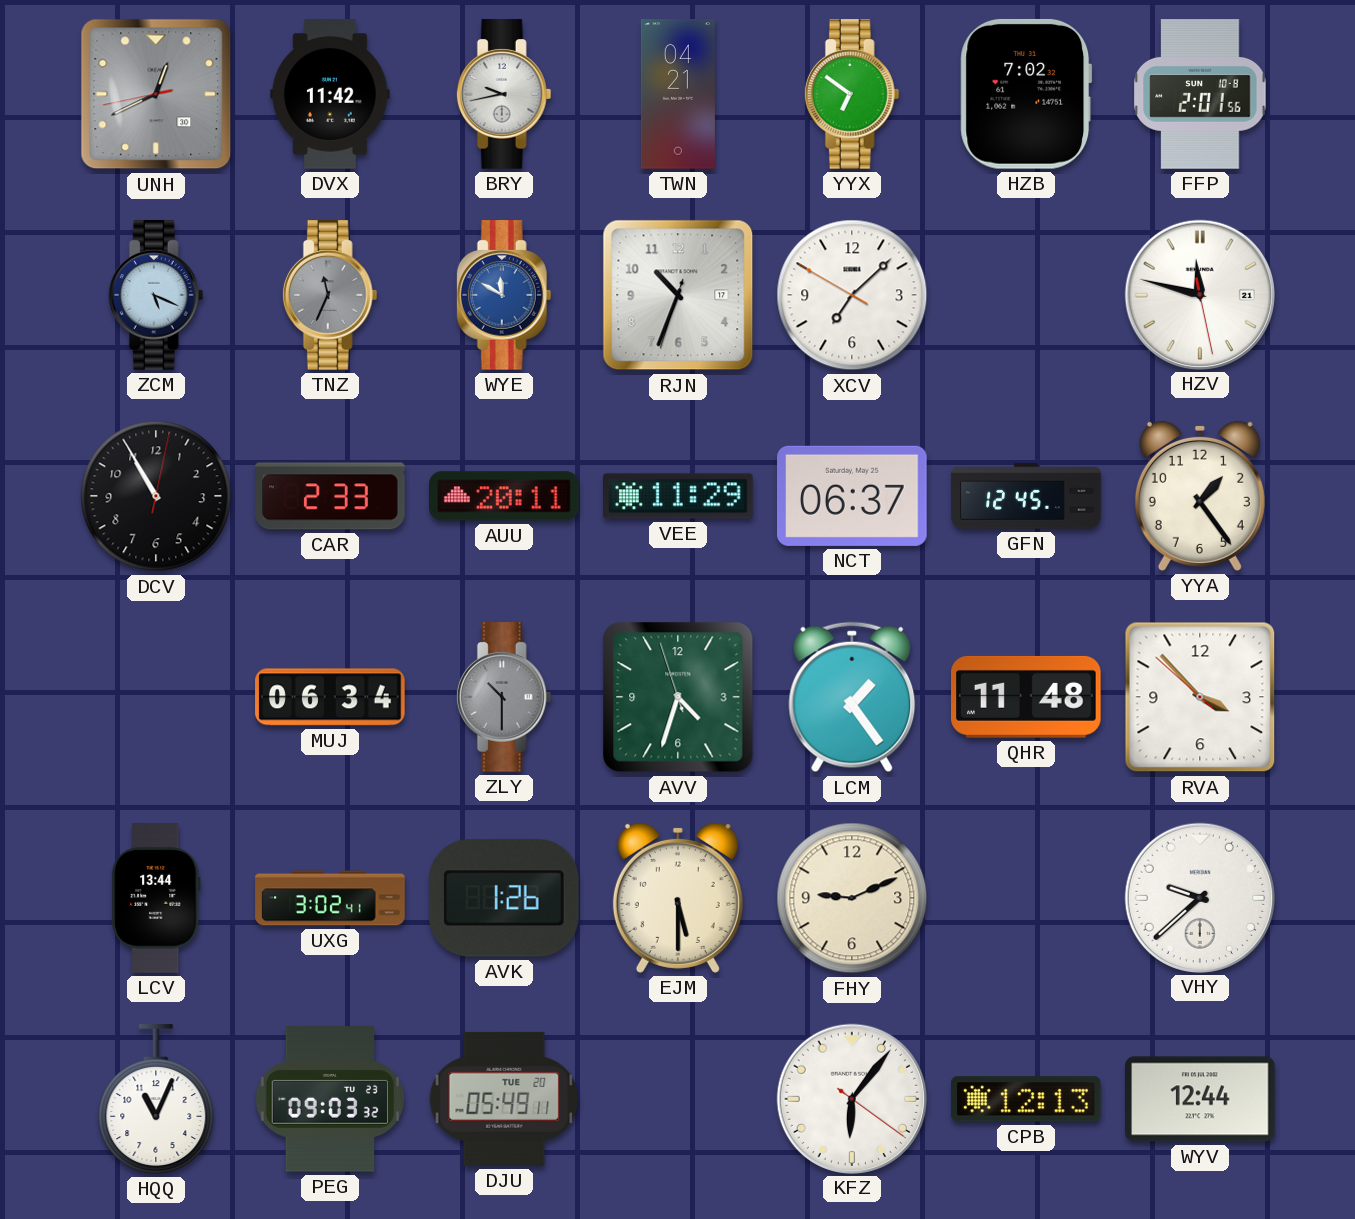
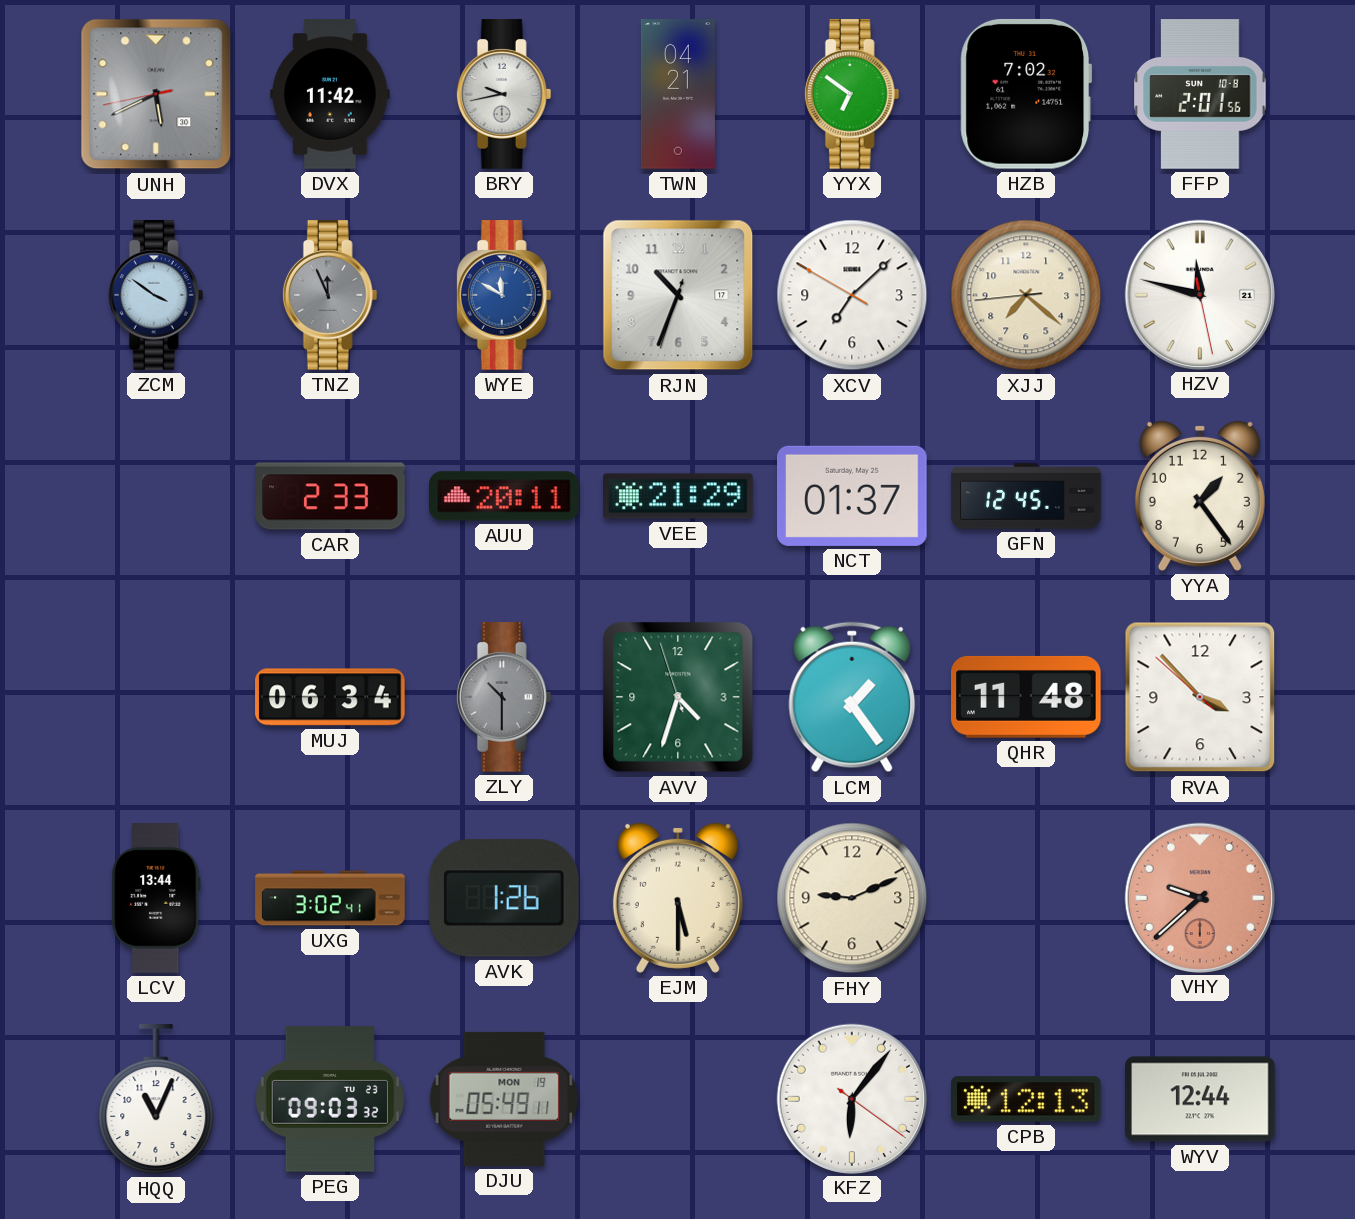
UNH: 12:40 -> 5:40
ZCM: 5:19 -> 3:51
TNZ: 11:34 -> 11:56
XJJ: none -> 7:21
DCV: 10:55 -> none
VEE: 11:29 -> 21:29
NCT: 06:37 -> 01:37
VHY dial: white -> salmon
DJU date: TUE 20 -> MON 19
